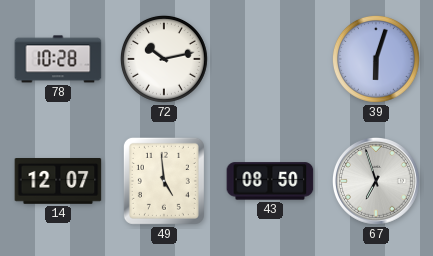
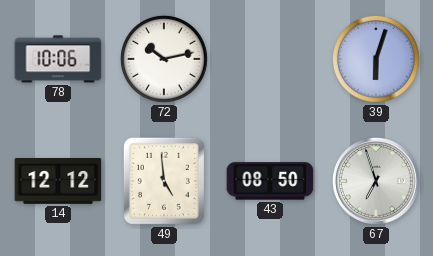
78: 10:28 -> 10:06
14: 12:07 -> 12:12
